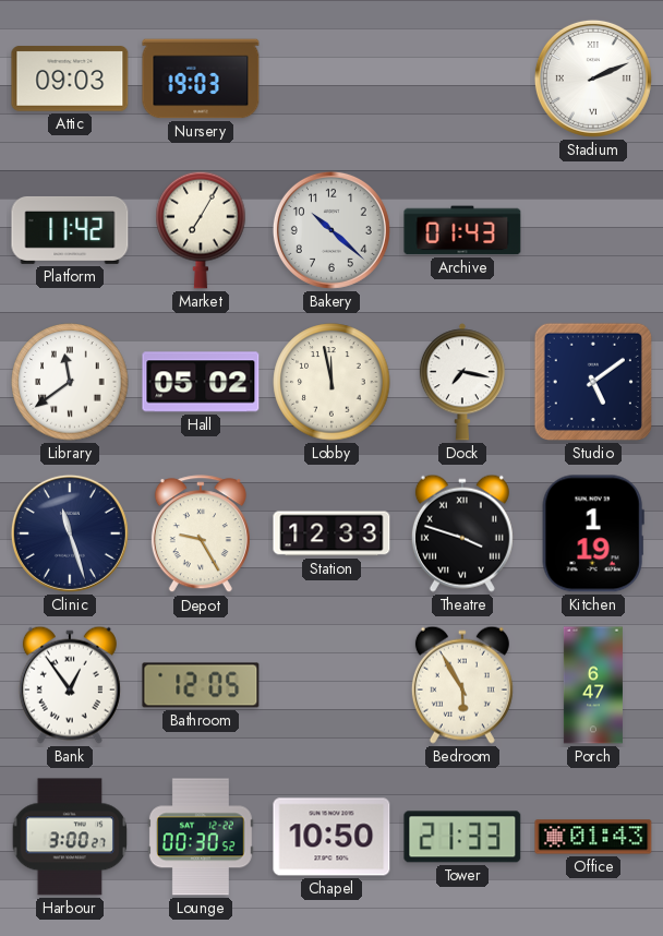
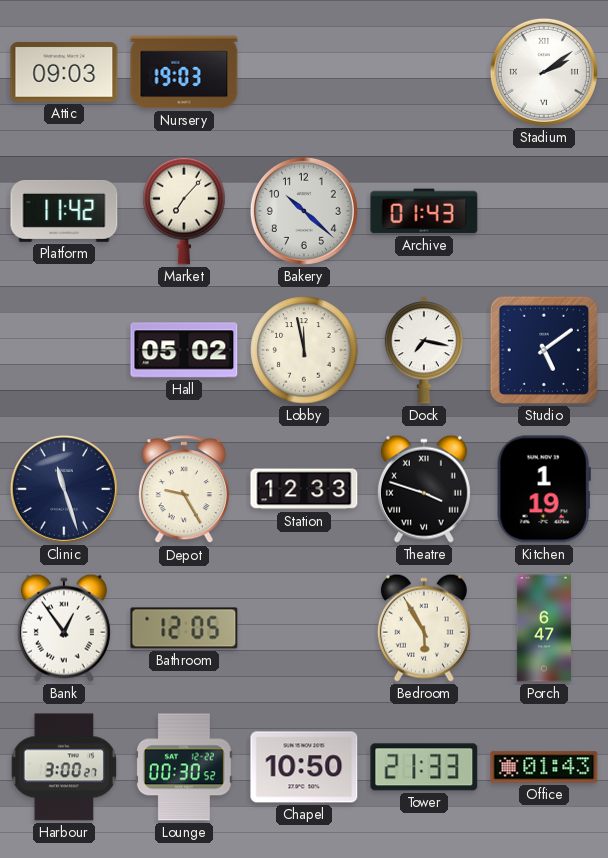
Stadium: 2:11 -> 2:09
Market: 7:05 -> 7:07
Library: 11:39 -> none
